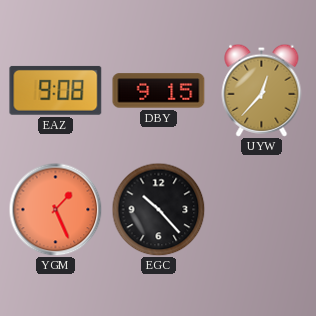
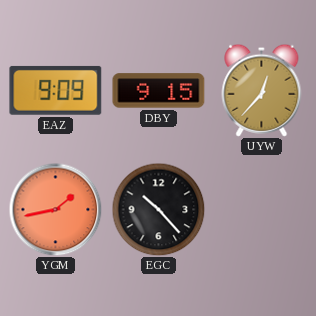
EAZ: 9:08 -> 9:09
YGM: 1:26 -> 1:43
